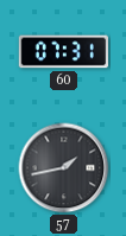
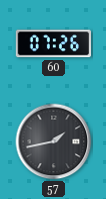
60: 07:31 -> 07:26
